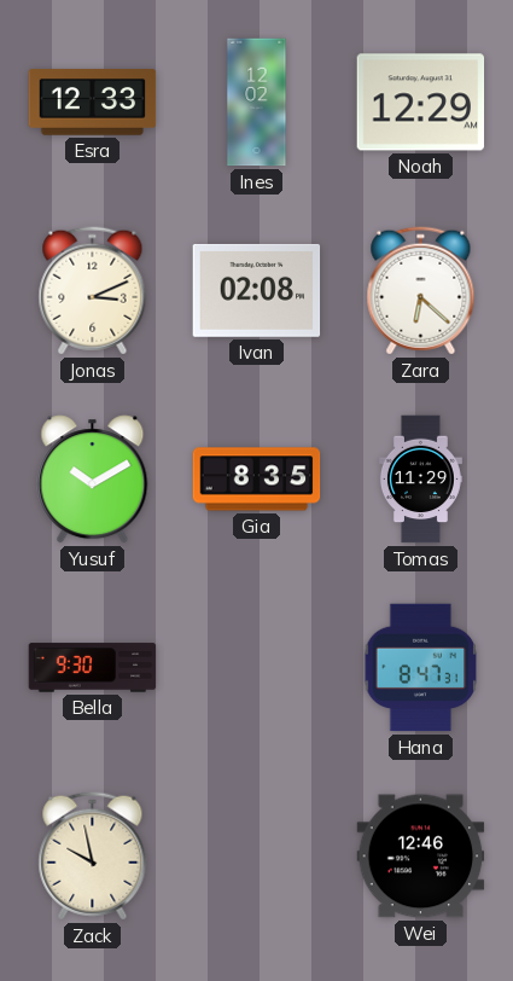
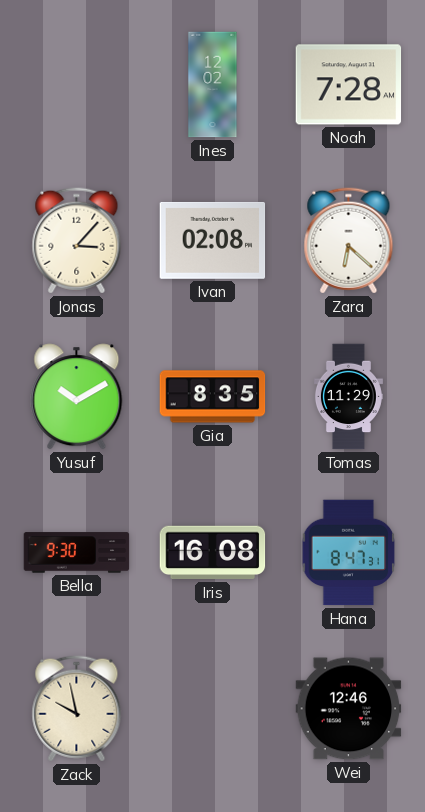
Esra: 12:33 -> none
Noah: 12:29 -> 7:28
Jonas: 3:11 -> 3:07
Iris: none -> 16:08
